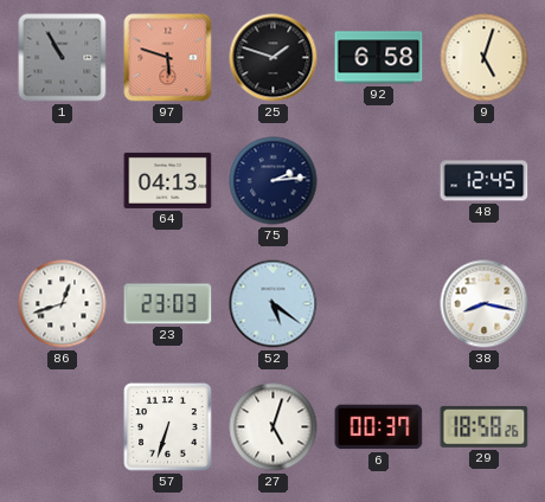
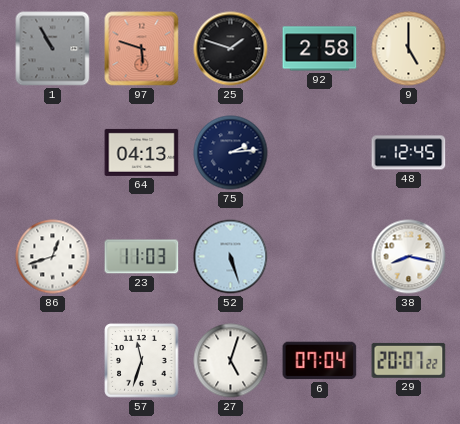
92: 6:58 -> 2:58
9: 5:03 -> 5:00
23: 23:03 -> 11:03
52: 5:21 -> 5:27
57: 6:33 -> 11:33
6: 00:37 -> 07:04
29: 18:58 -> 20:07
